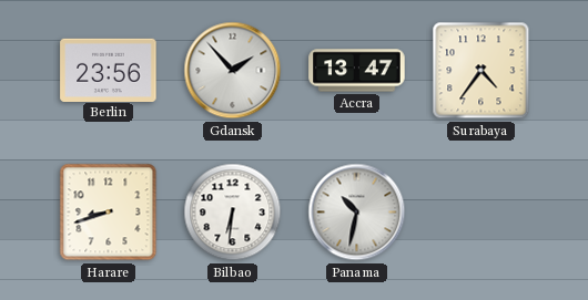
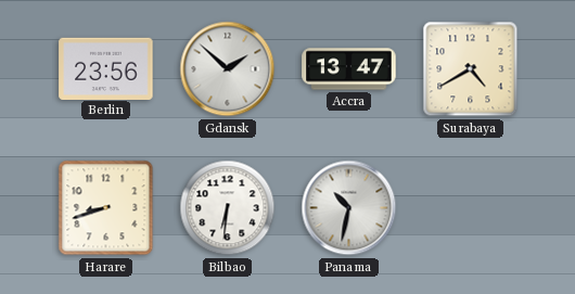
Gdansk: 1:53 -> 1:52
Surabaya: 4:36 -> 4:40
